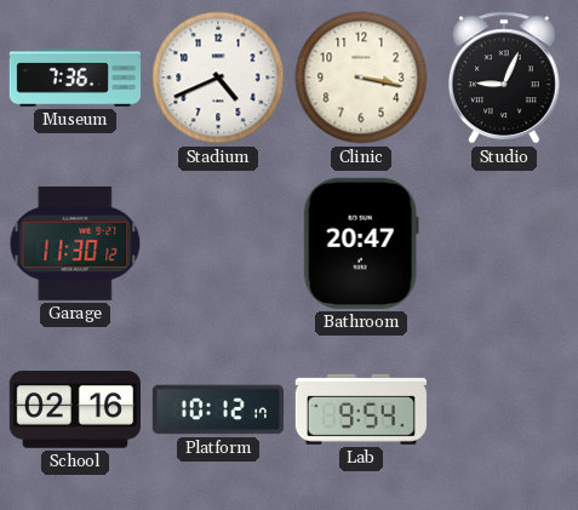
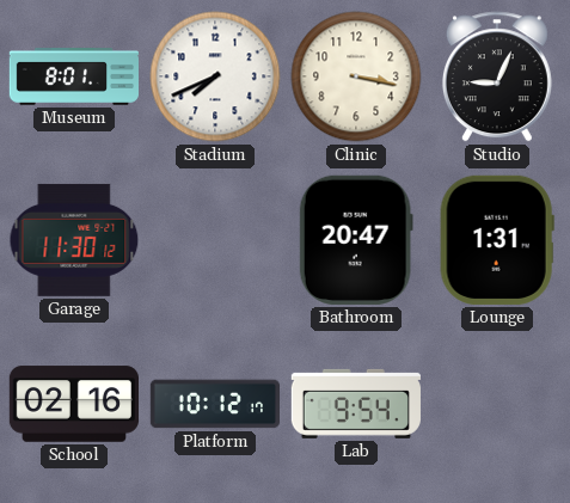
Museum: 7:36 -> 8:01
Stadium: 4:41 -> 7:41
Lounge: none -> 1:31
